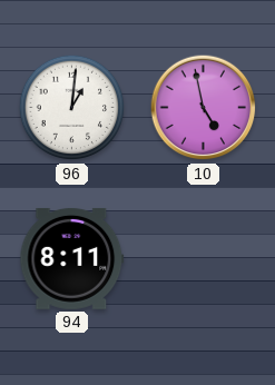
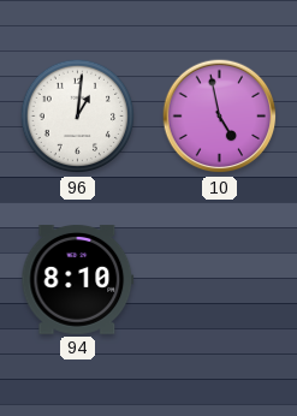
94: 8:11 -> 8:10
